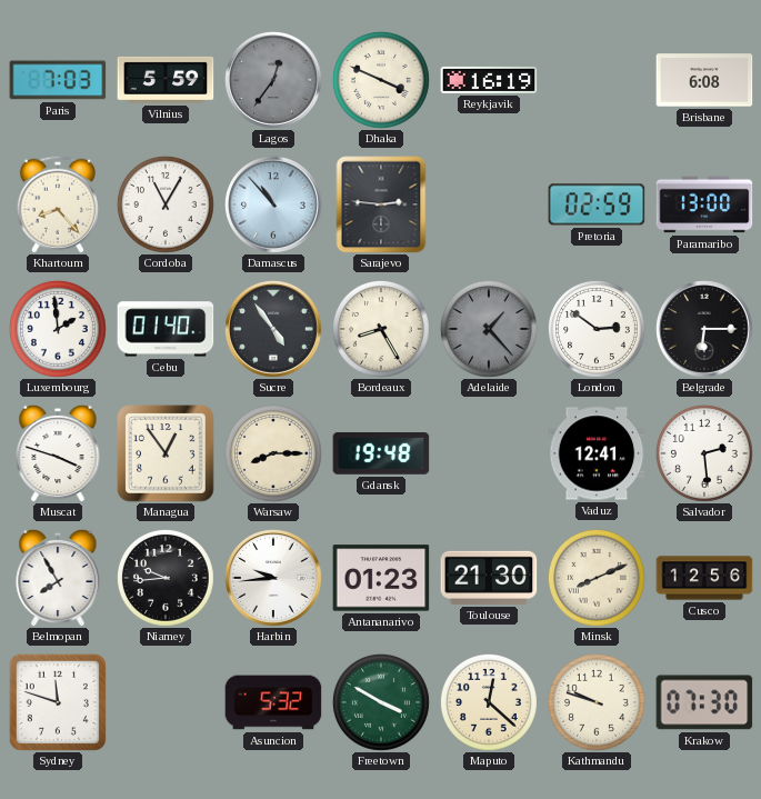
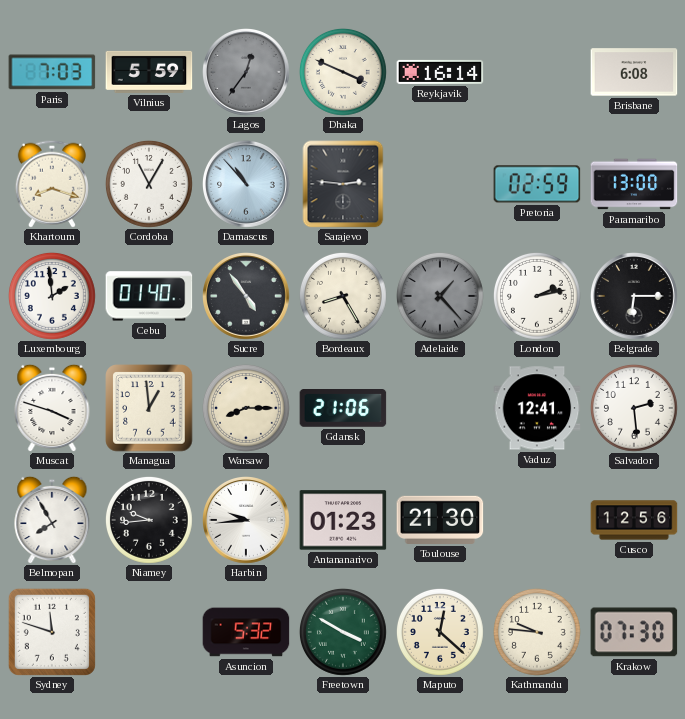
Reykjavik: 16:19 -> 16:14
Khartoum: 8:23 -> 8:18
London: 2:51 -> 2:13
Managua: 12:54 -> 12:59
Gdansk: 19:48 -> 21:06
Minsk: 8:11 -> none
Kathmandu: 9:48 -> 9:46
